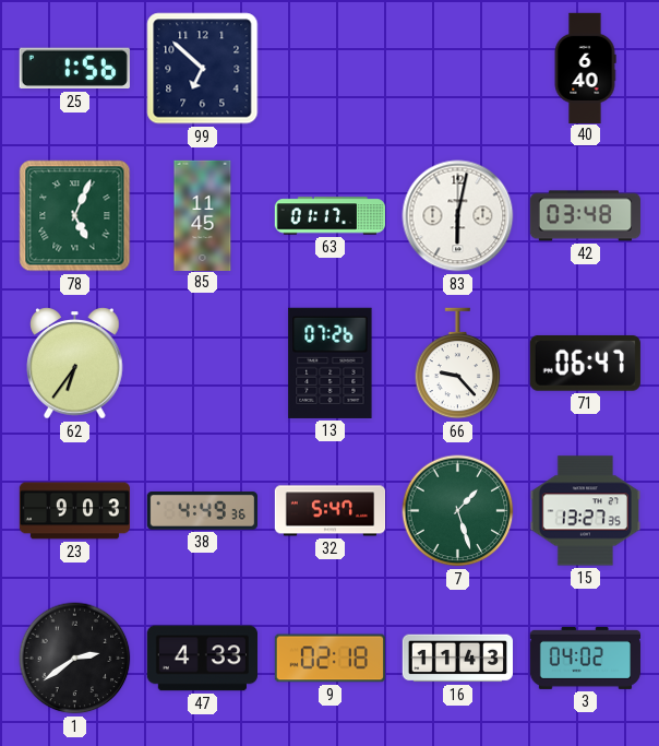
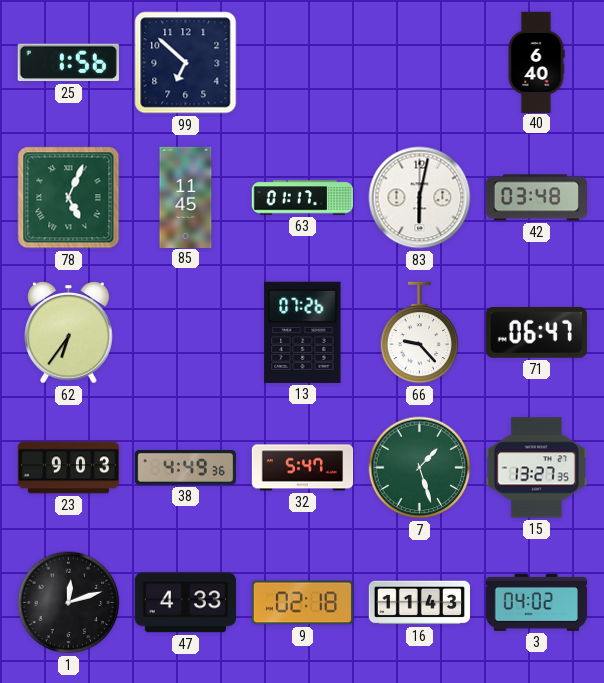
1: 2:39 -> 12:12
